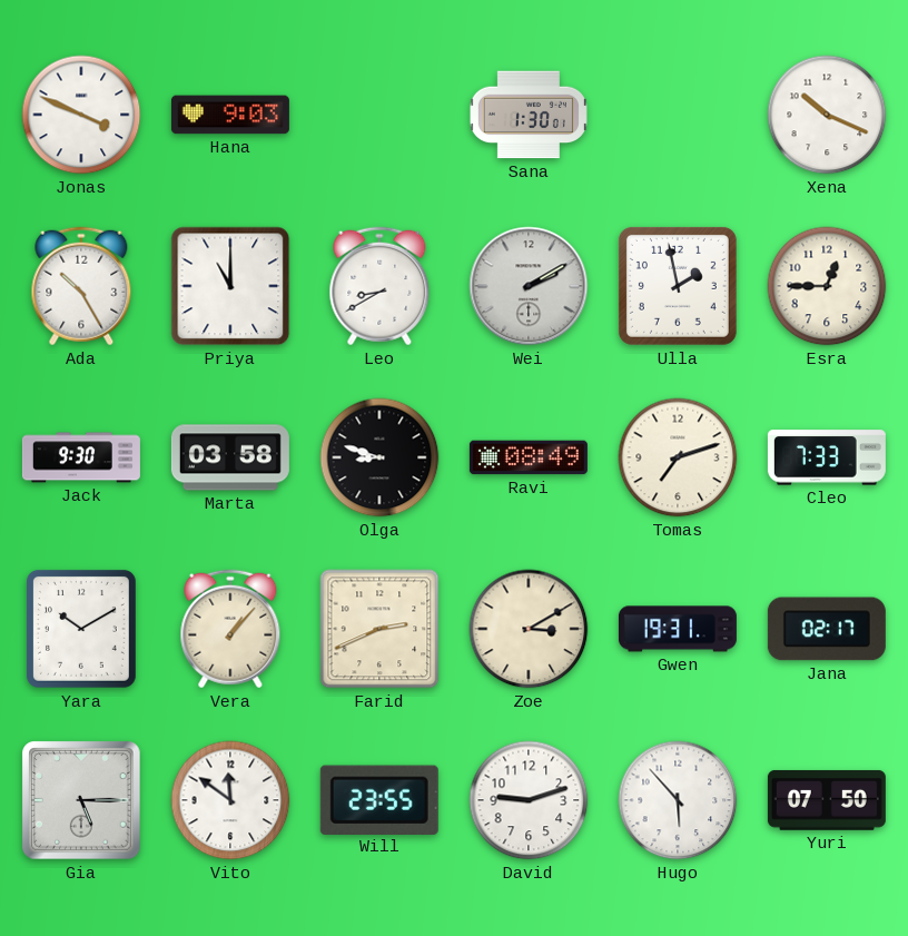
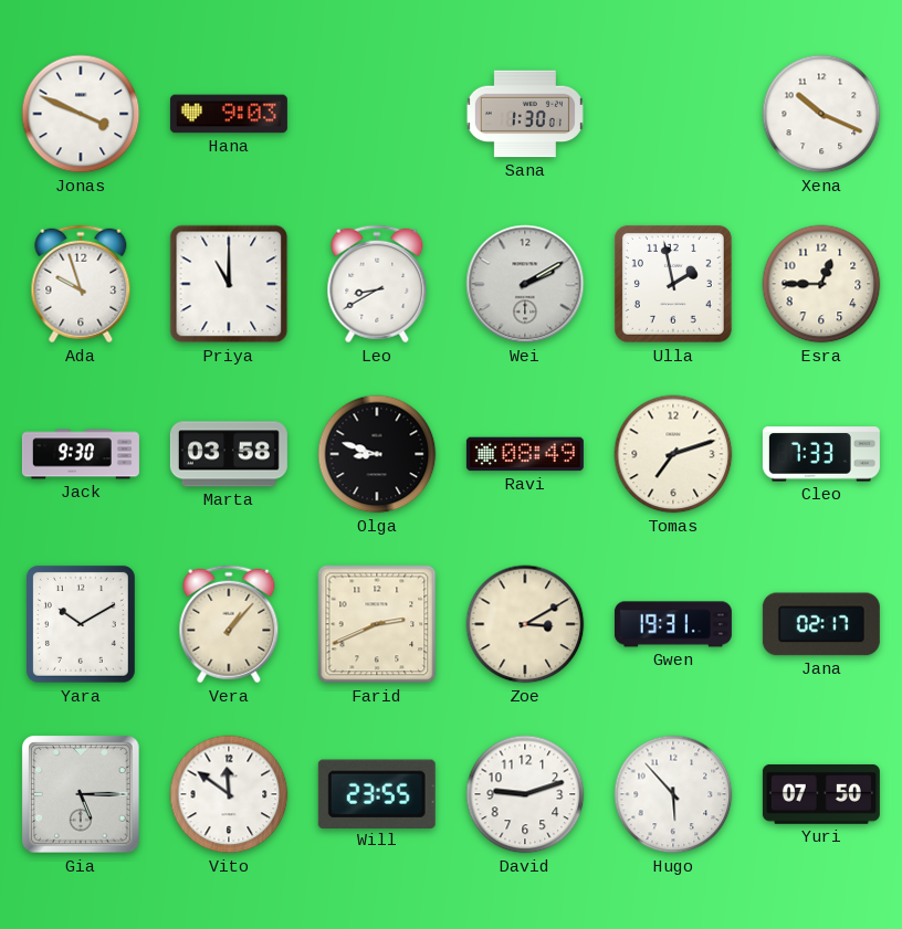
Ada: 10:25 -> 9:57
